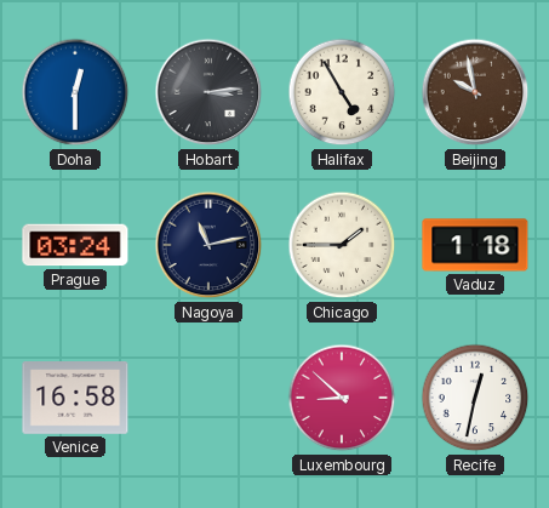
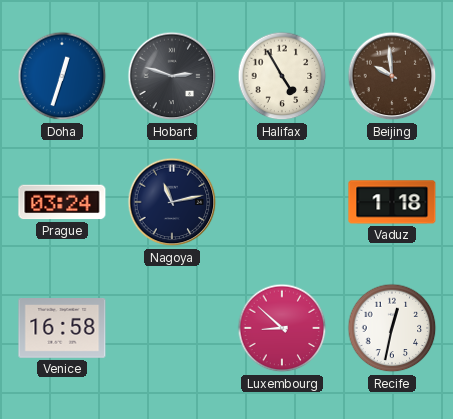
Doha: 12:30 -> 12:33
Hobart: 3:14 -> 2:48
Beijing: 9:58 -> 9:59
Chicago: 1:45 -> none
